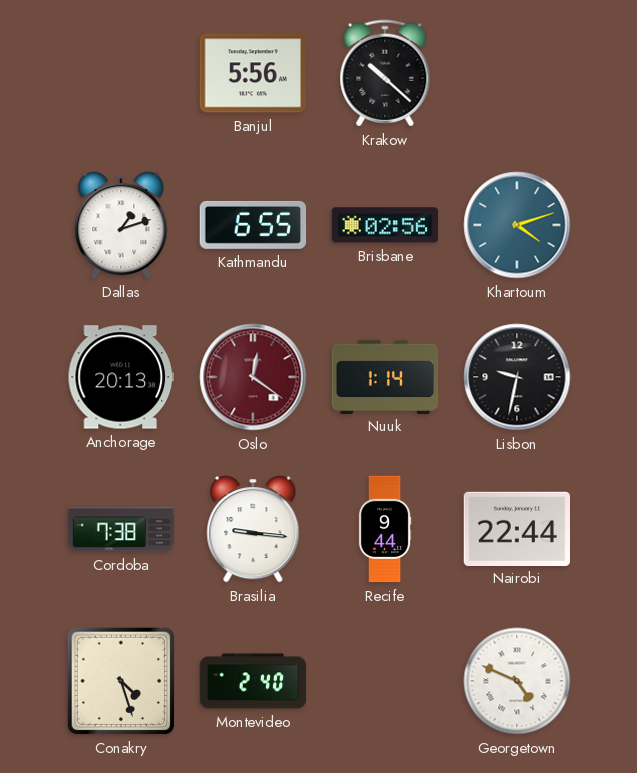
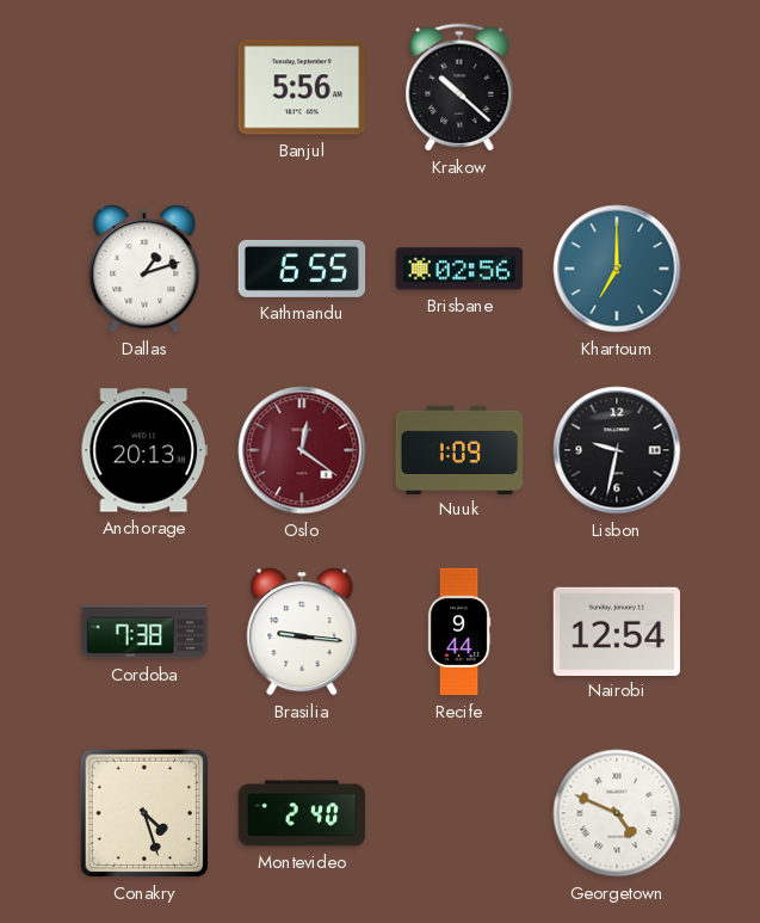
Khartoum: 4:12 -> 7:00
Nuuk: 1:14 -> 1:09
Nairobi: 22:44 -> 12:54
